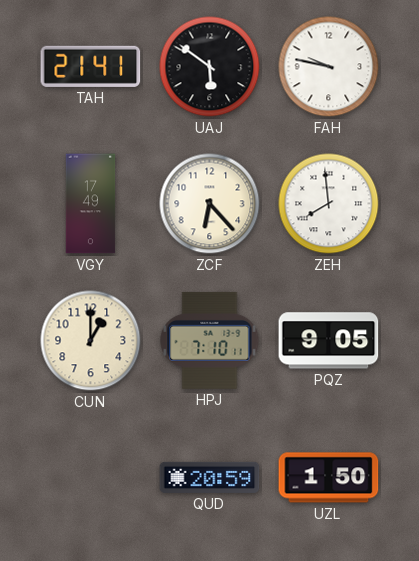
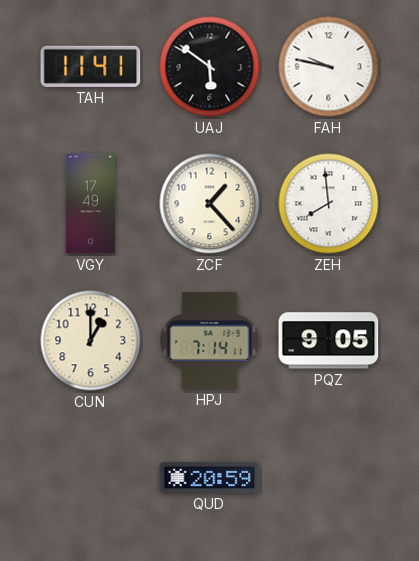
TAH: 21:41 -> 11:41
ZCF: 6:23 -> 1:23
HPJ: 7:10 -> 7:14
UZL: 1:50 -> none
